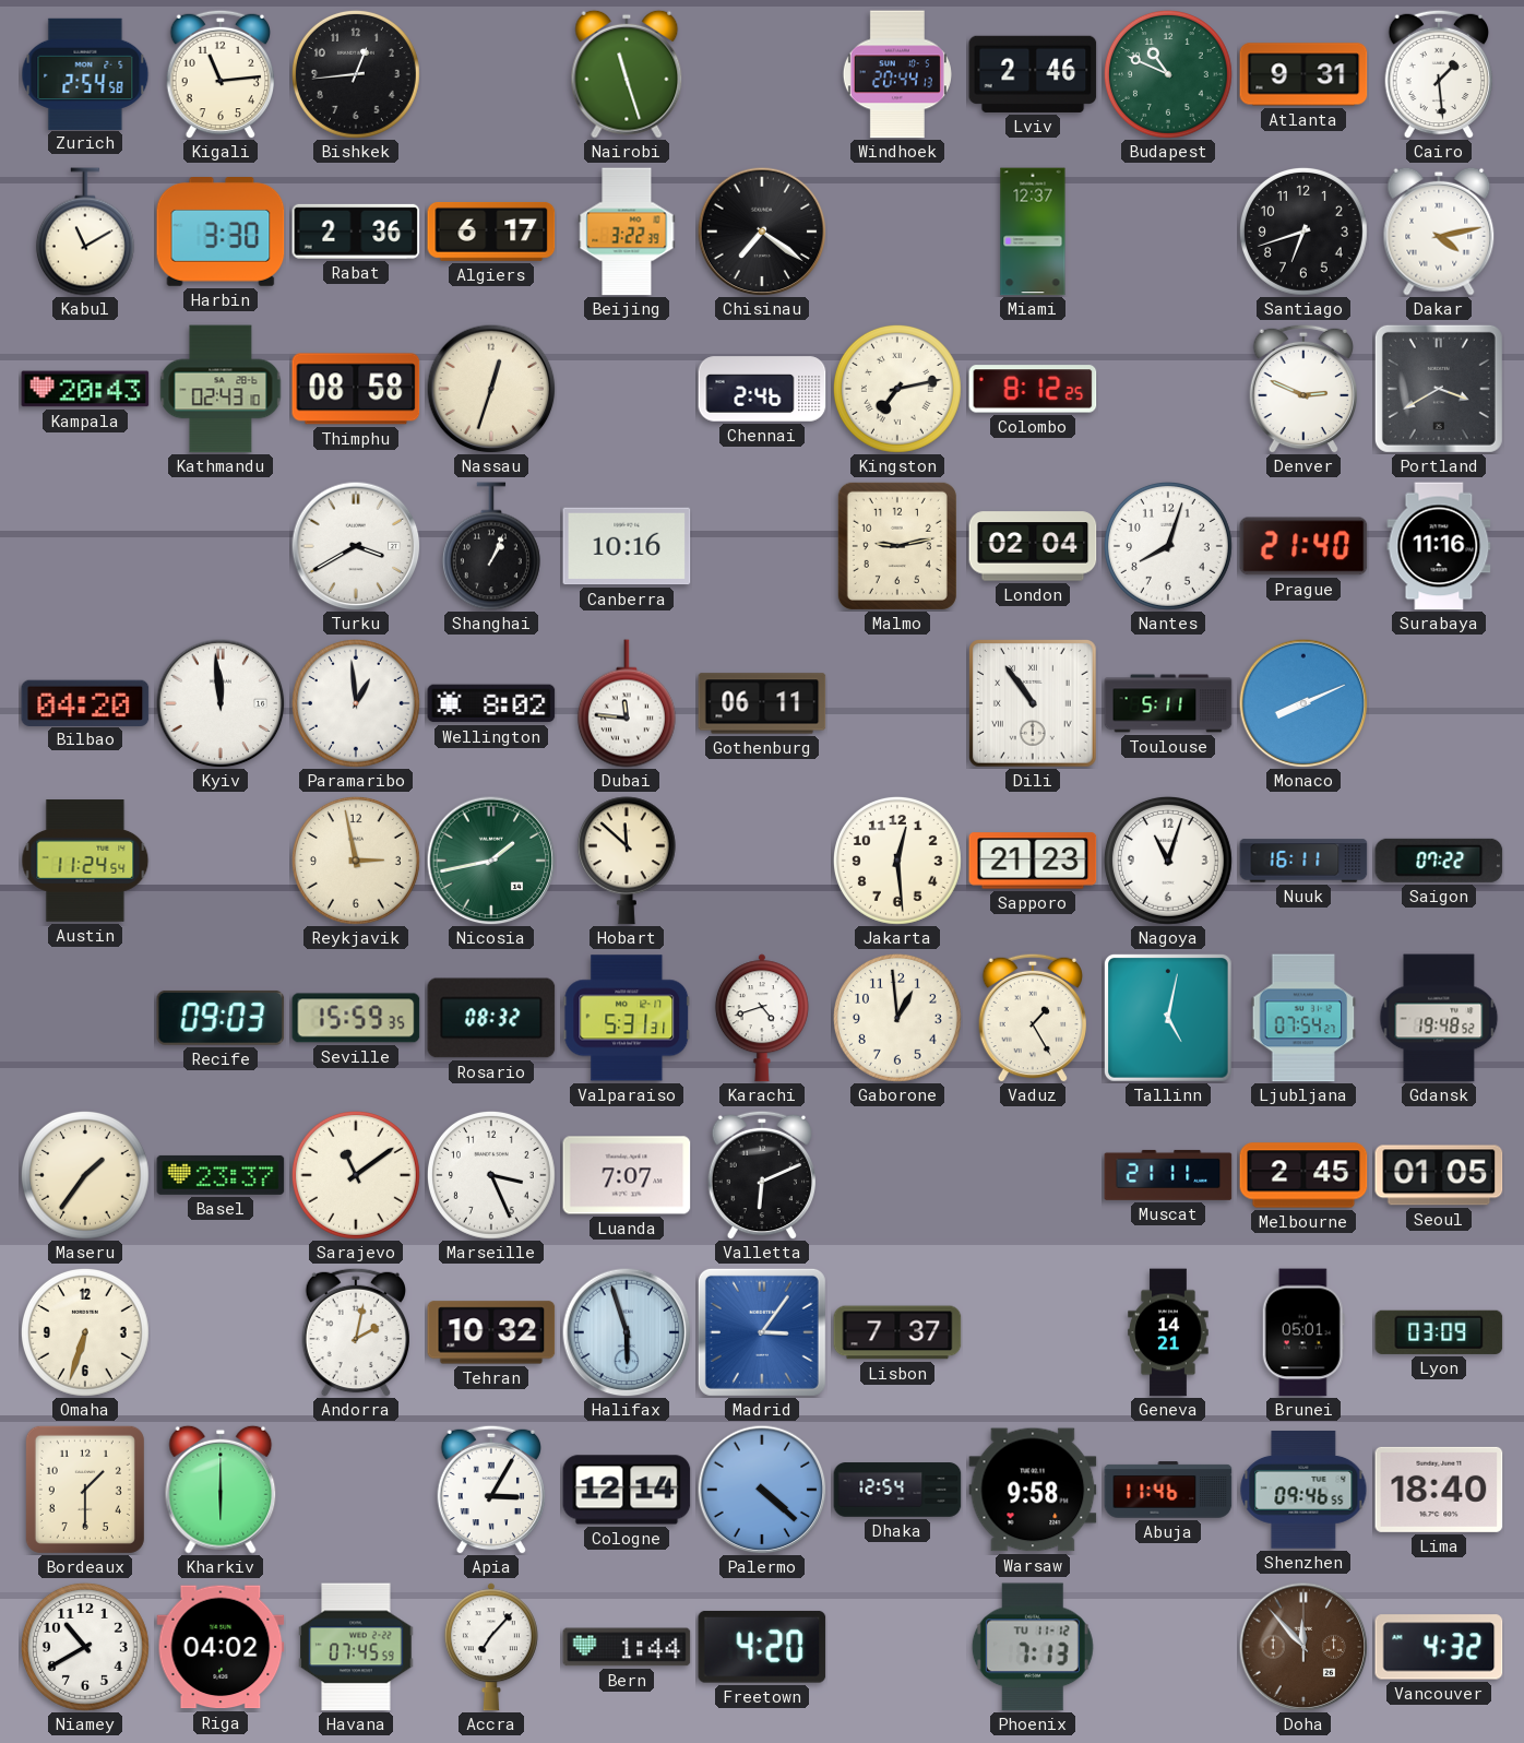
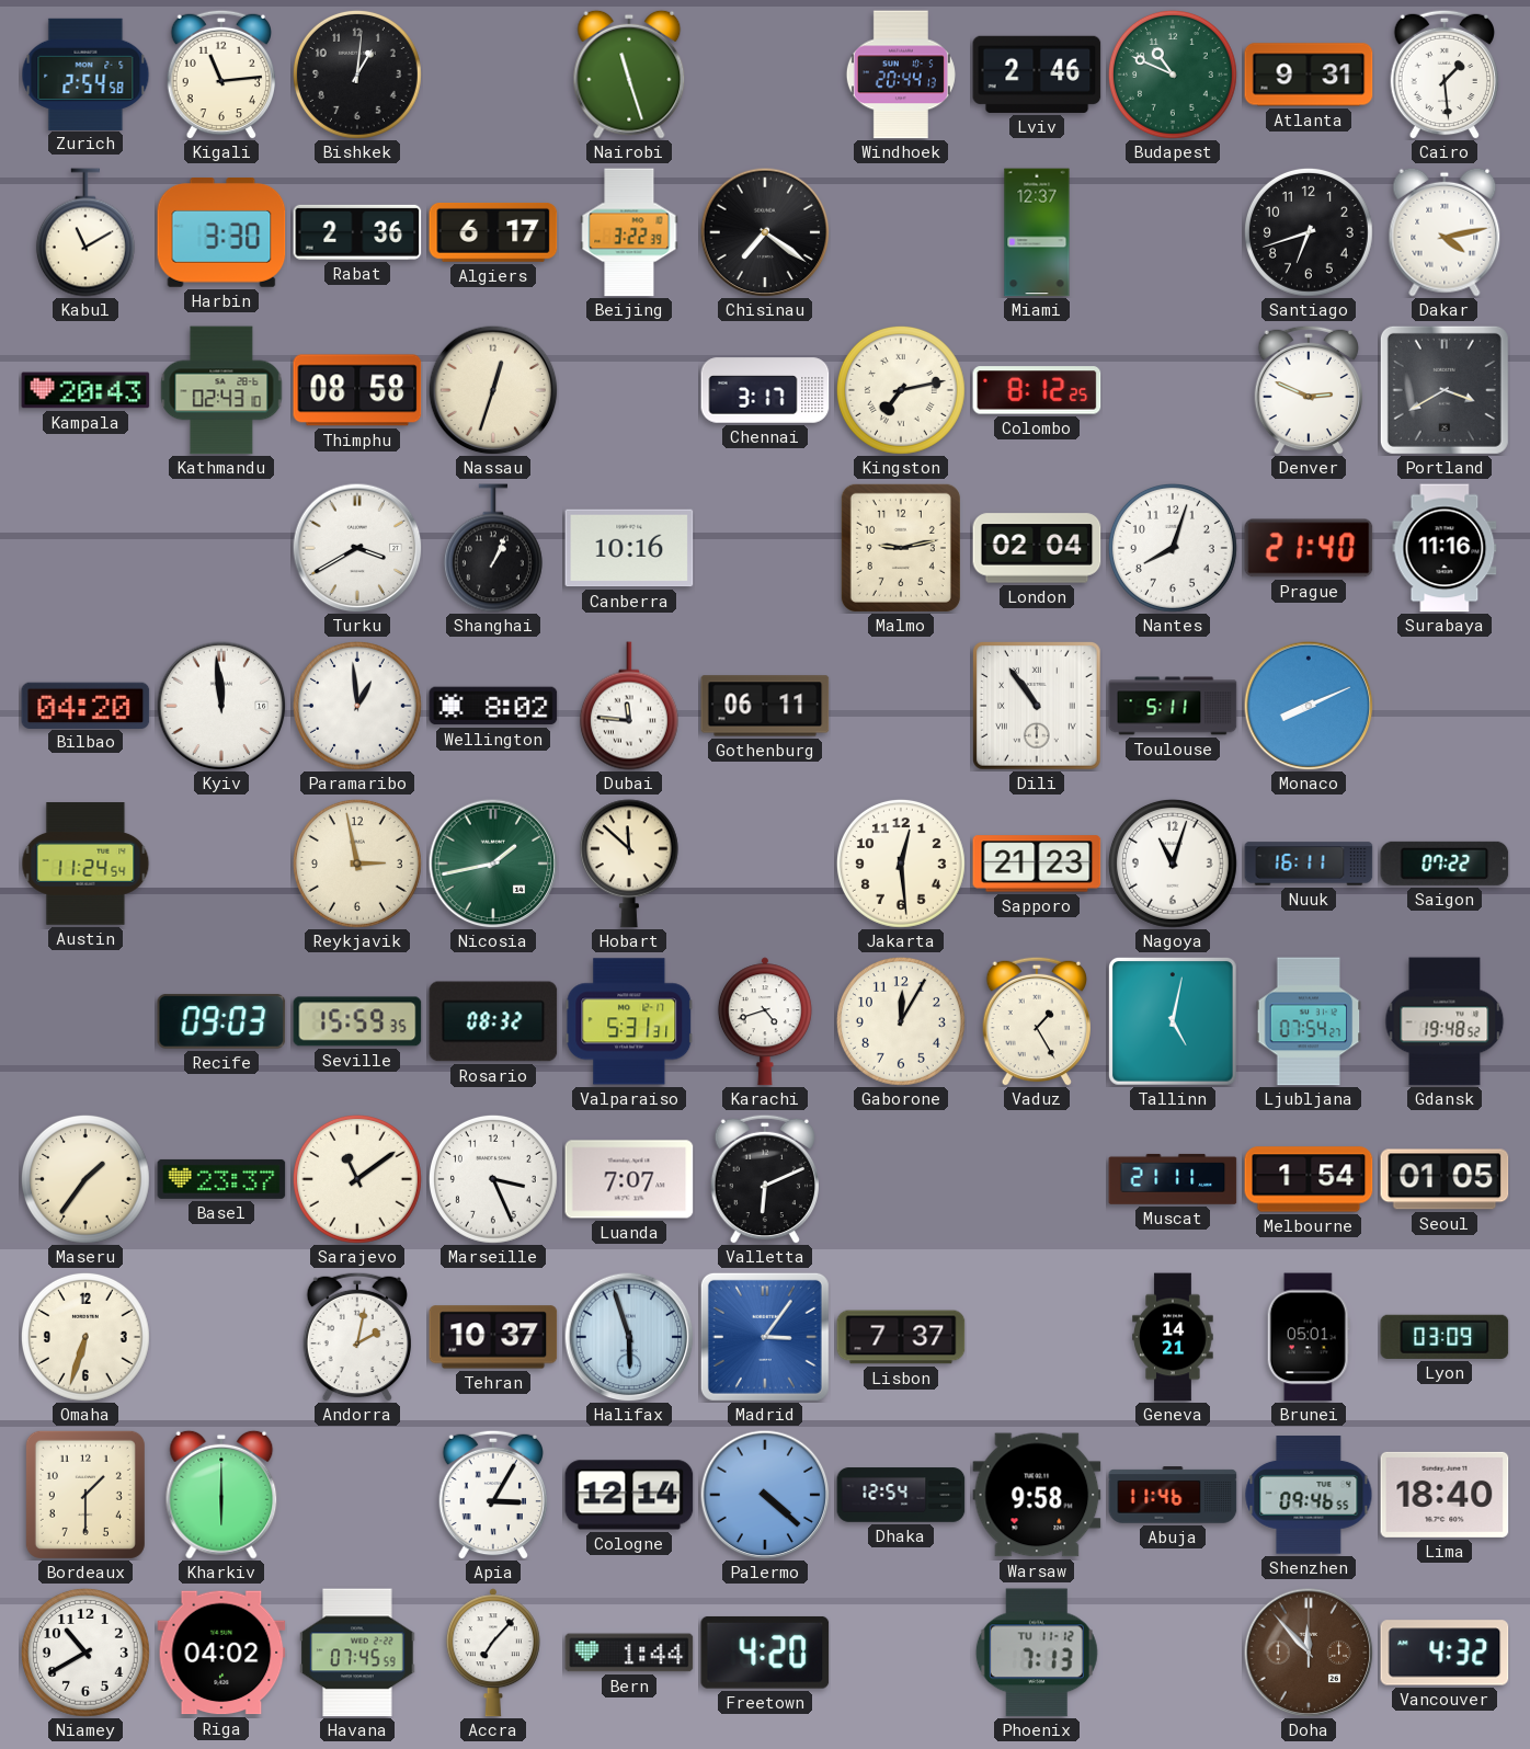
Bishkek: 12:44 -> 1:01
Chennai: 2:46 -> 3:17
Gaborone: 12:59 -> 12:05
Melbourne: 2:45 -> 1:54
Tehran: 10:32 -> 10:37
